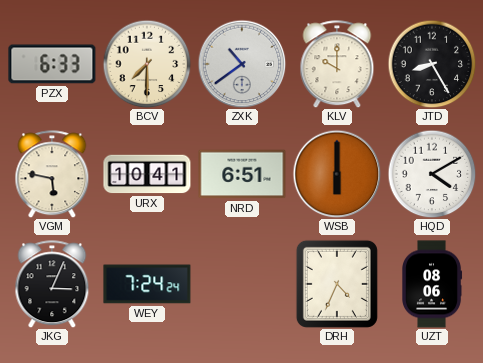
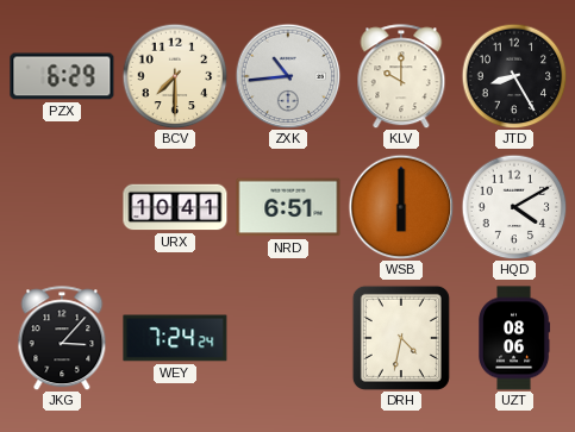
PZX: 6:33 -> 6:29
ZXK: 10:39 -> 10:44
VGM: 5:47 -> none
JKG: 3:04 -> 3:07
DRH: 4:34 -> 4:32
